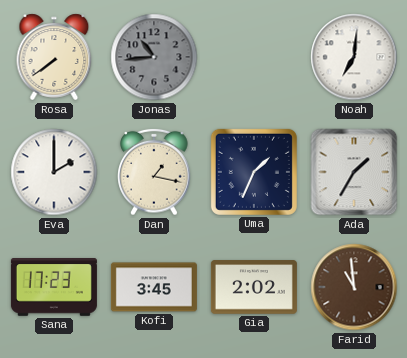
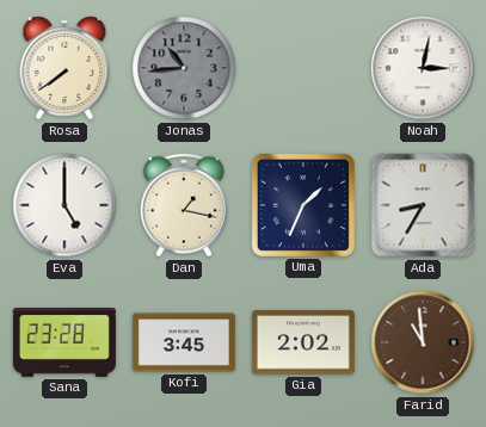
Noah: 7:01 -> 3:02
Eva: 2:00 -> 5:00
Ada: 1:35 -> 8:35
Sana: 17:23 -> 23:28
